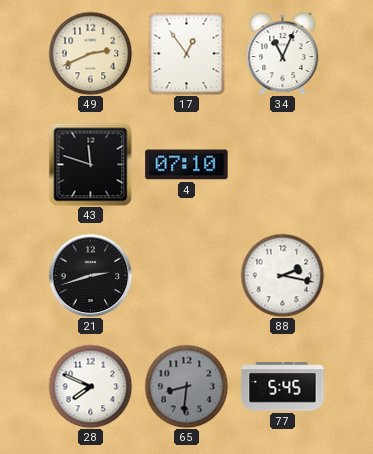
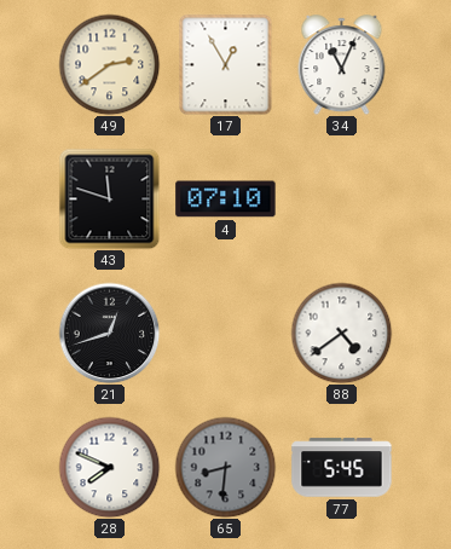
49: 2:41 -> 2:39
17: 12:54 -> 12:55
21: 2:42 -> 12:42
88: 2:17 -> 4:39
